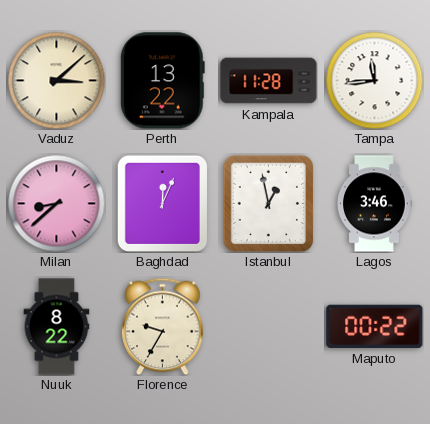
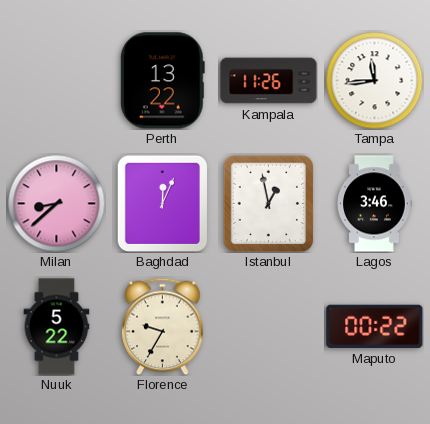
Vaduz: 3:08 -> none
Kampala: 11:28 -> 11:26
Nuuk: 8:22 -> 5:22
